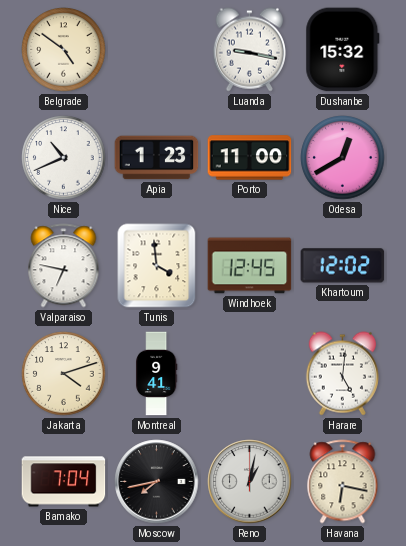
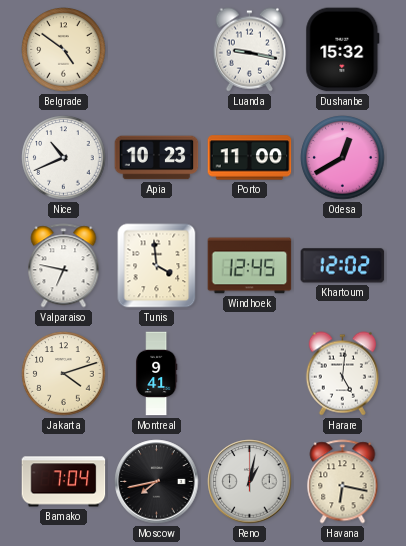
Apia: 1:23 -> 10:23
